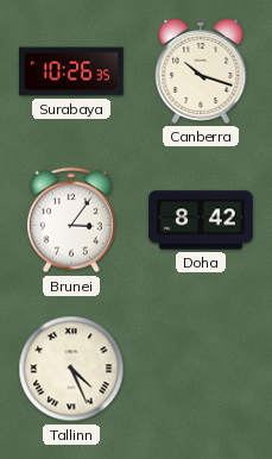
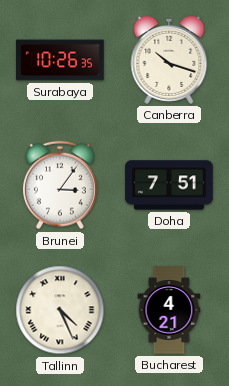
Doha: 8:42 -> 7:51
Bucharest: none -> 4:21
